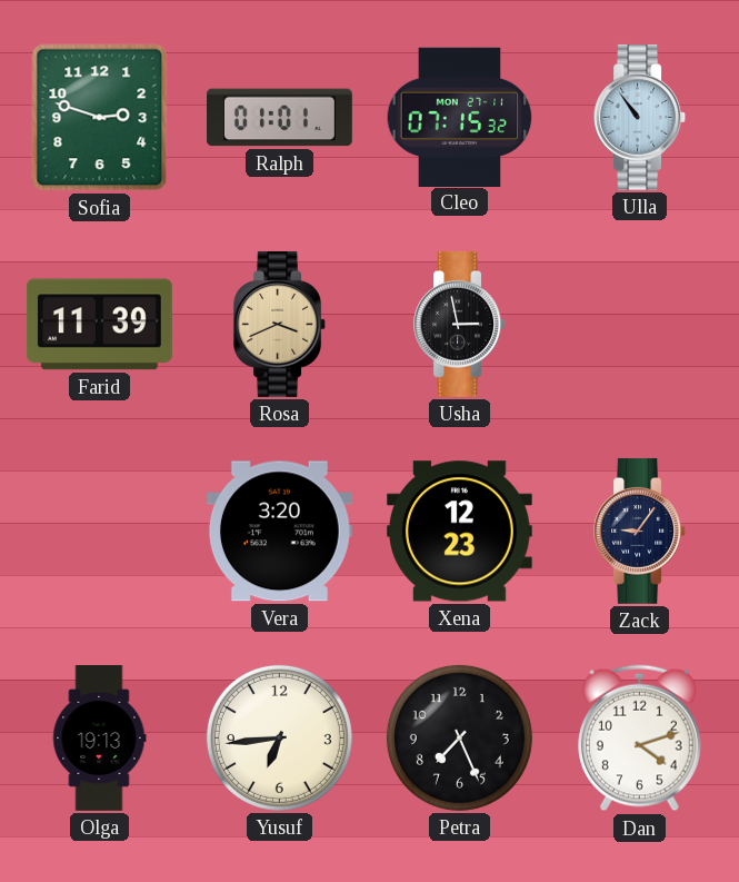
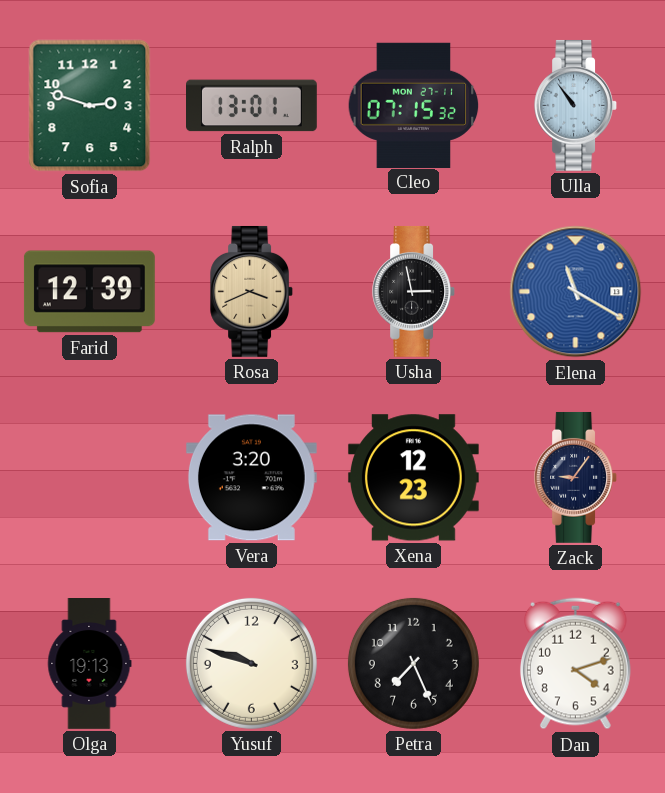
Ralph: 01:01 -> 13:01
Farid: 11:39 -> 12:39
Elena: none -> 11:20
Yusuf: 6:44 -> 9:48
